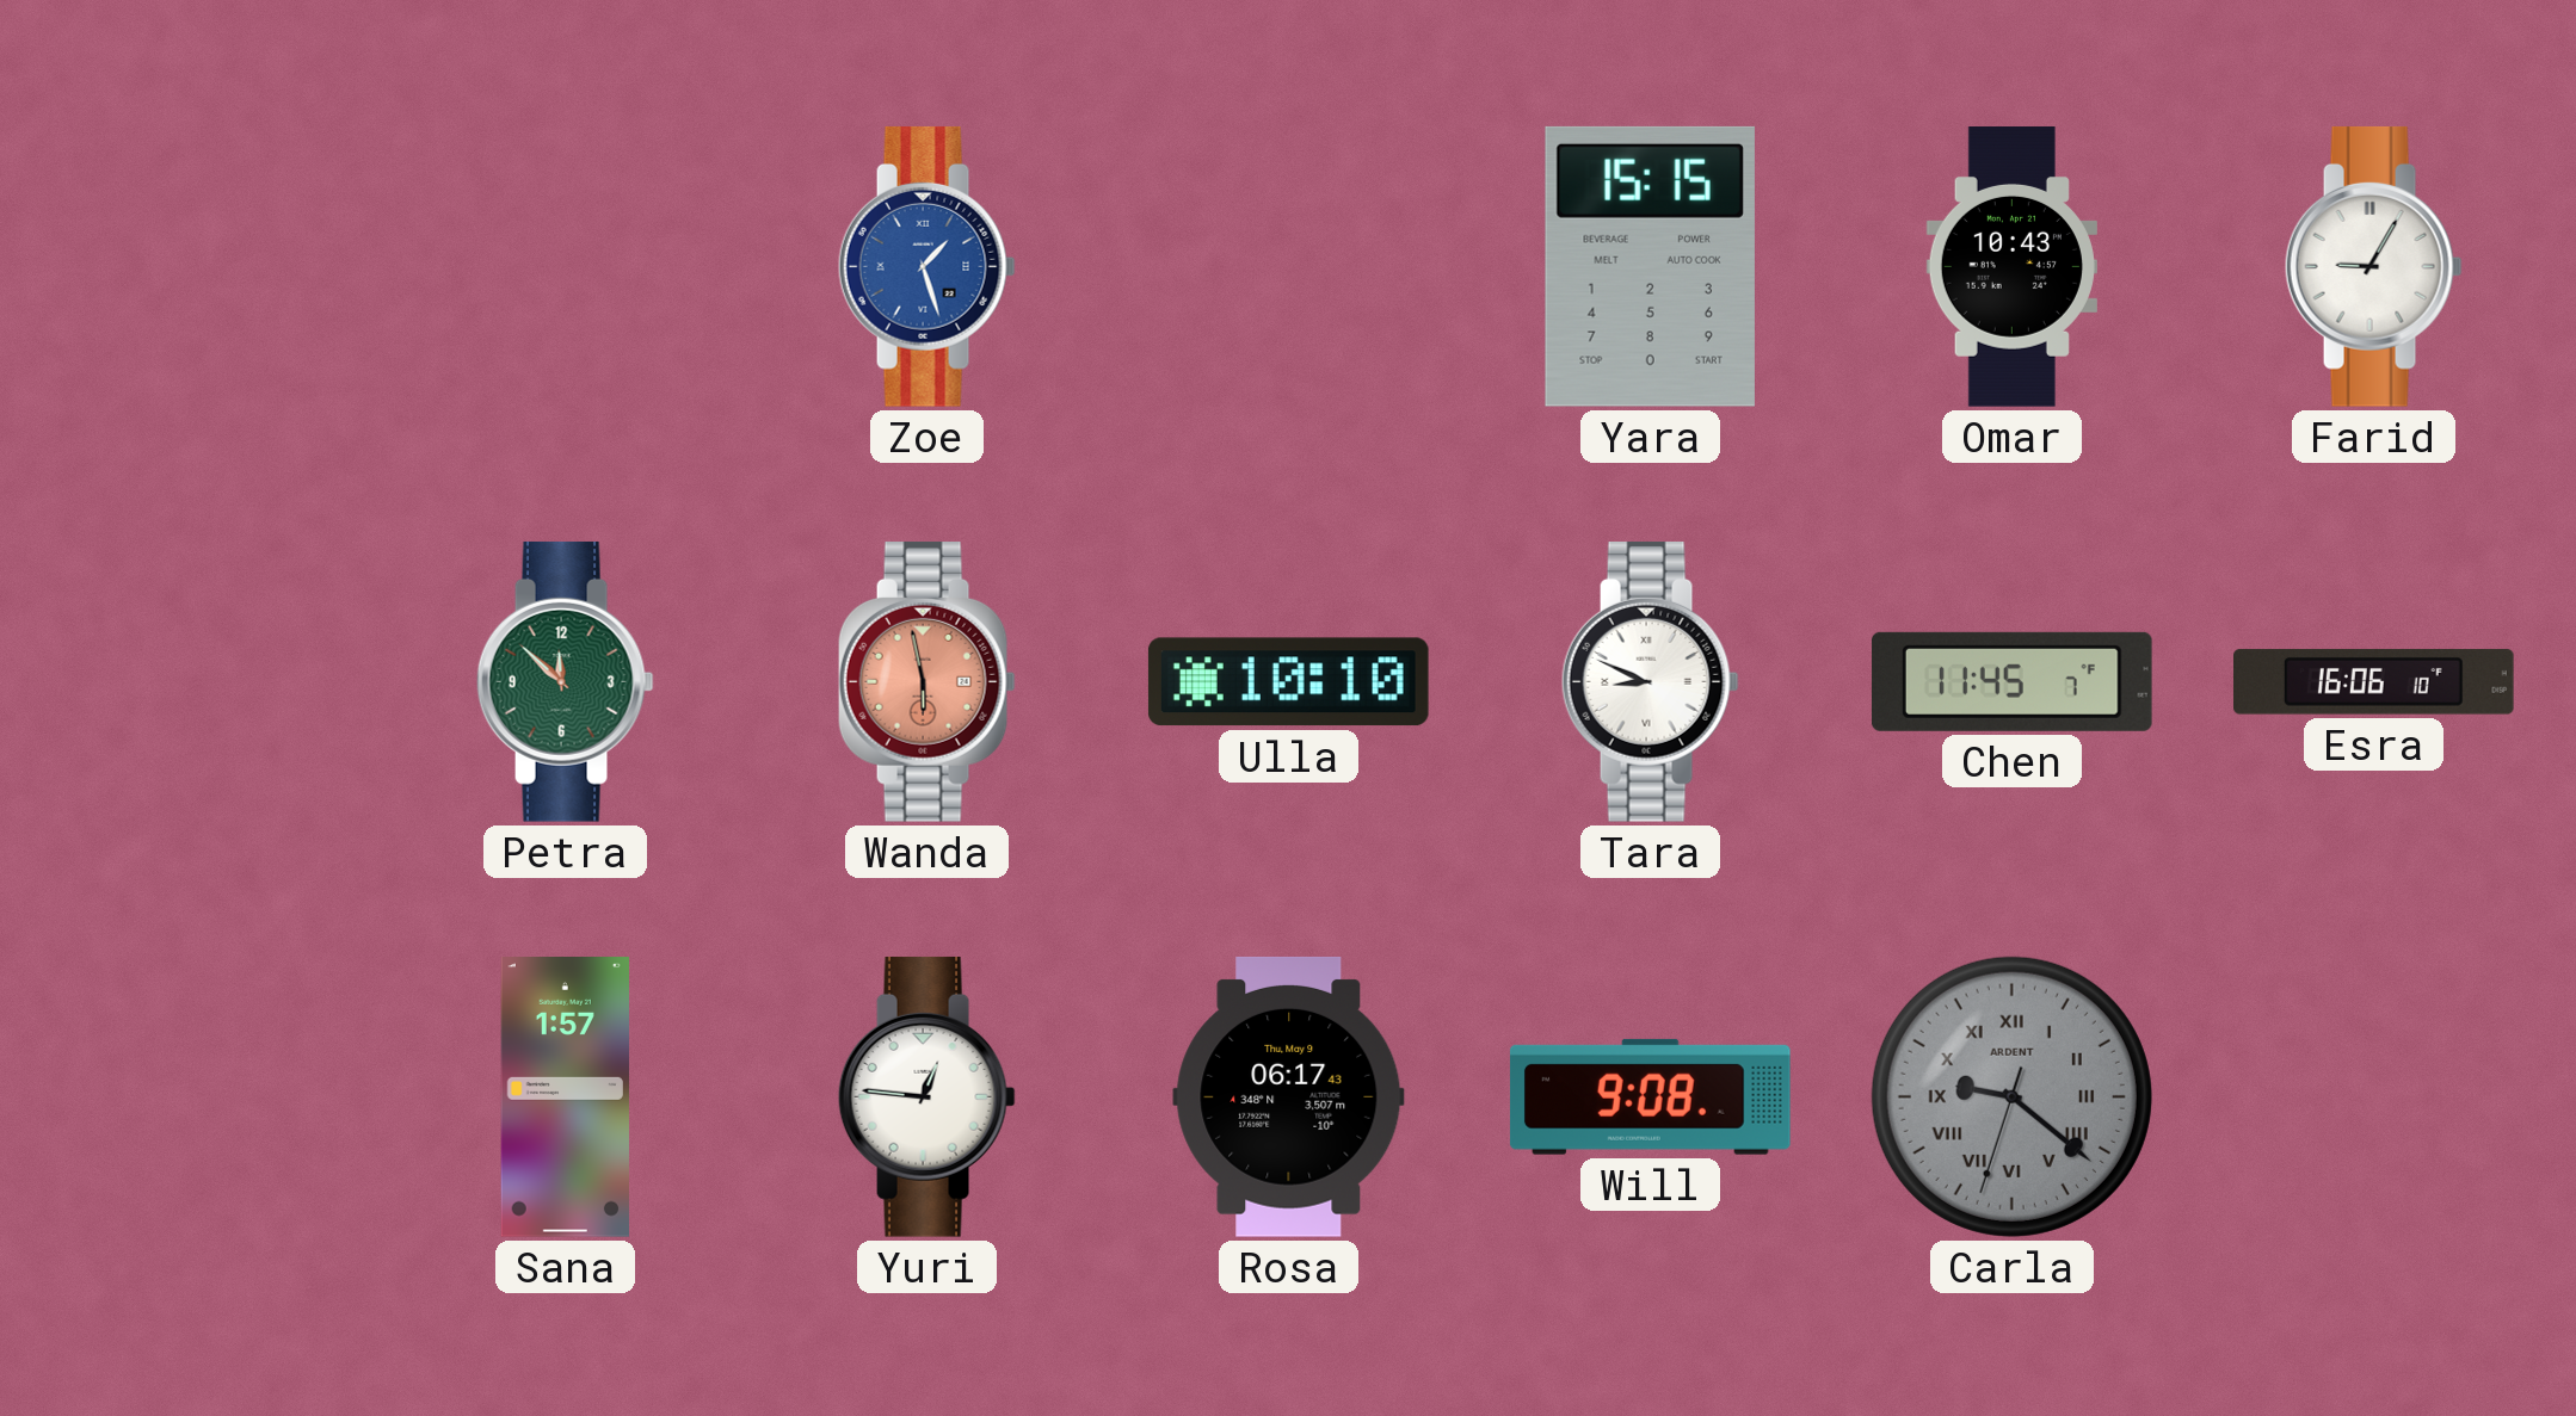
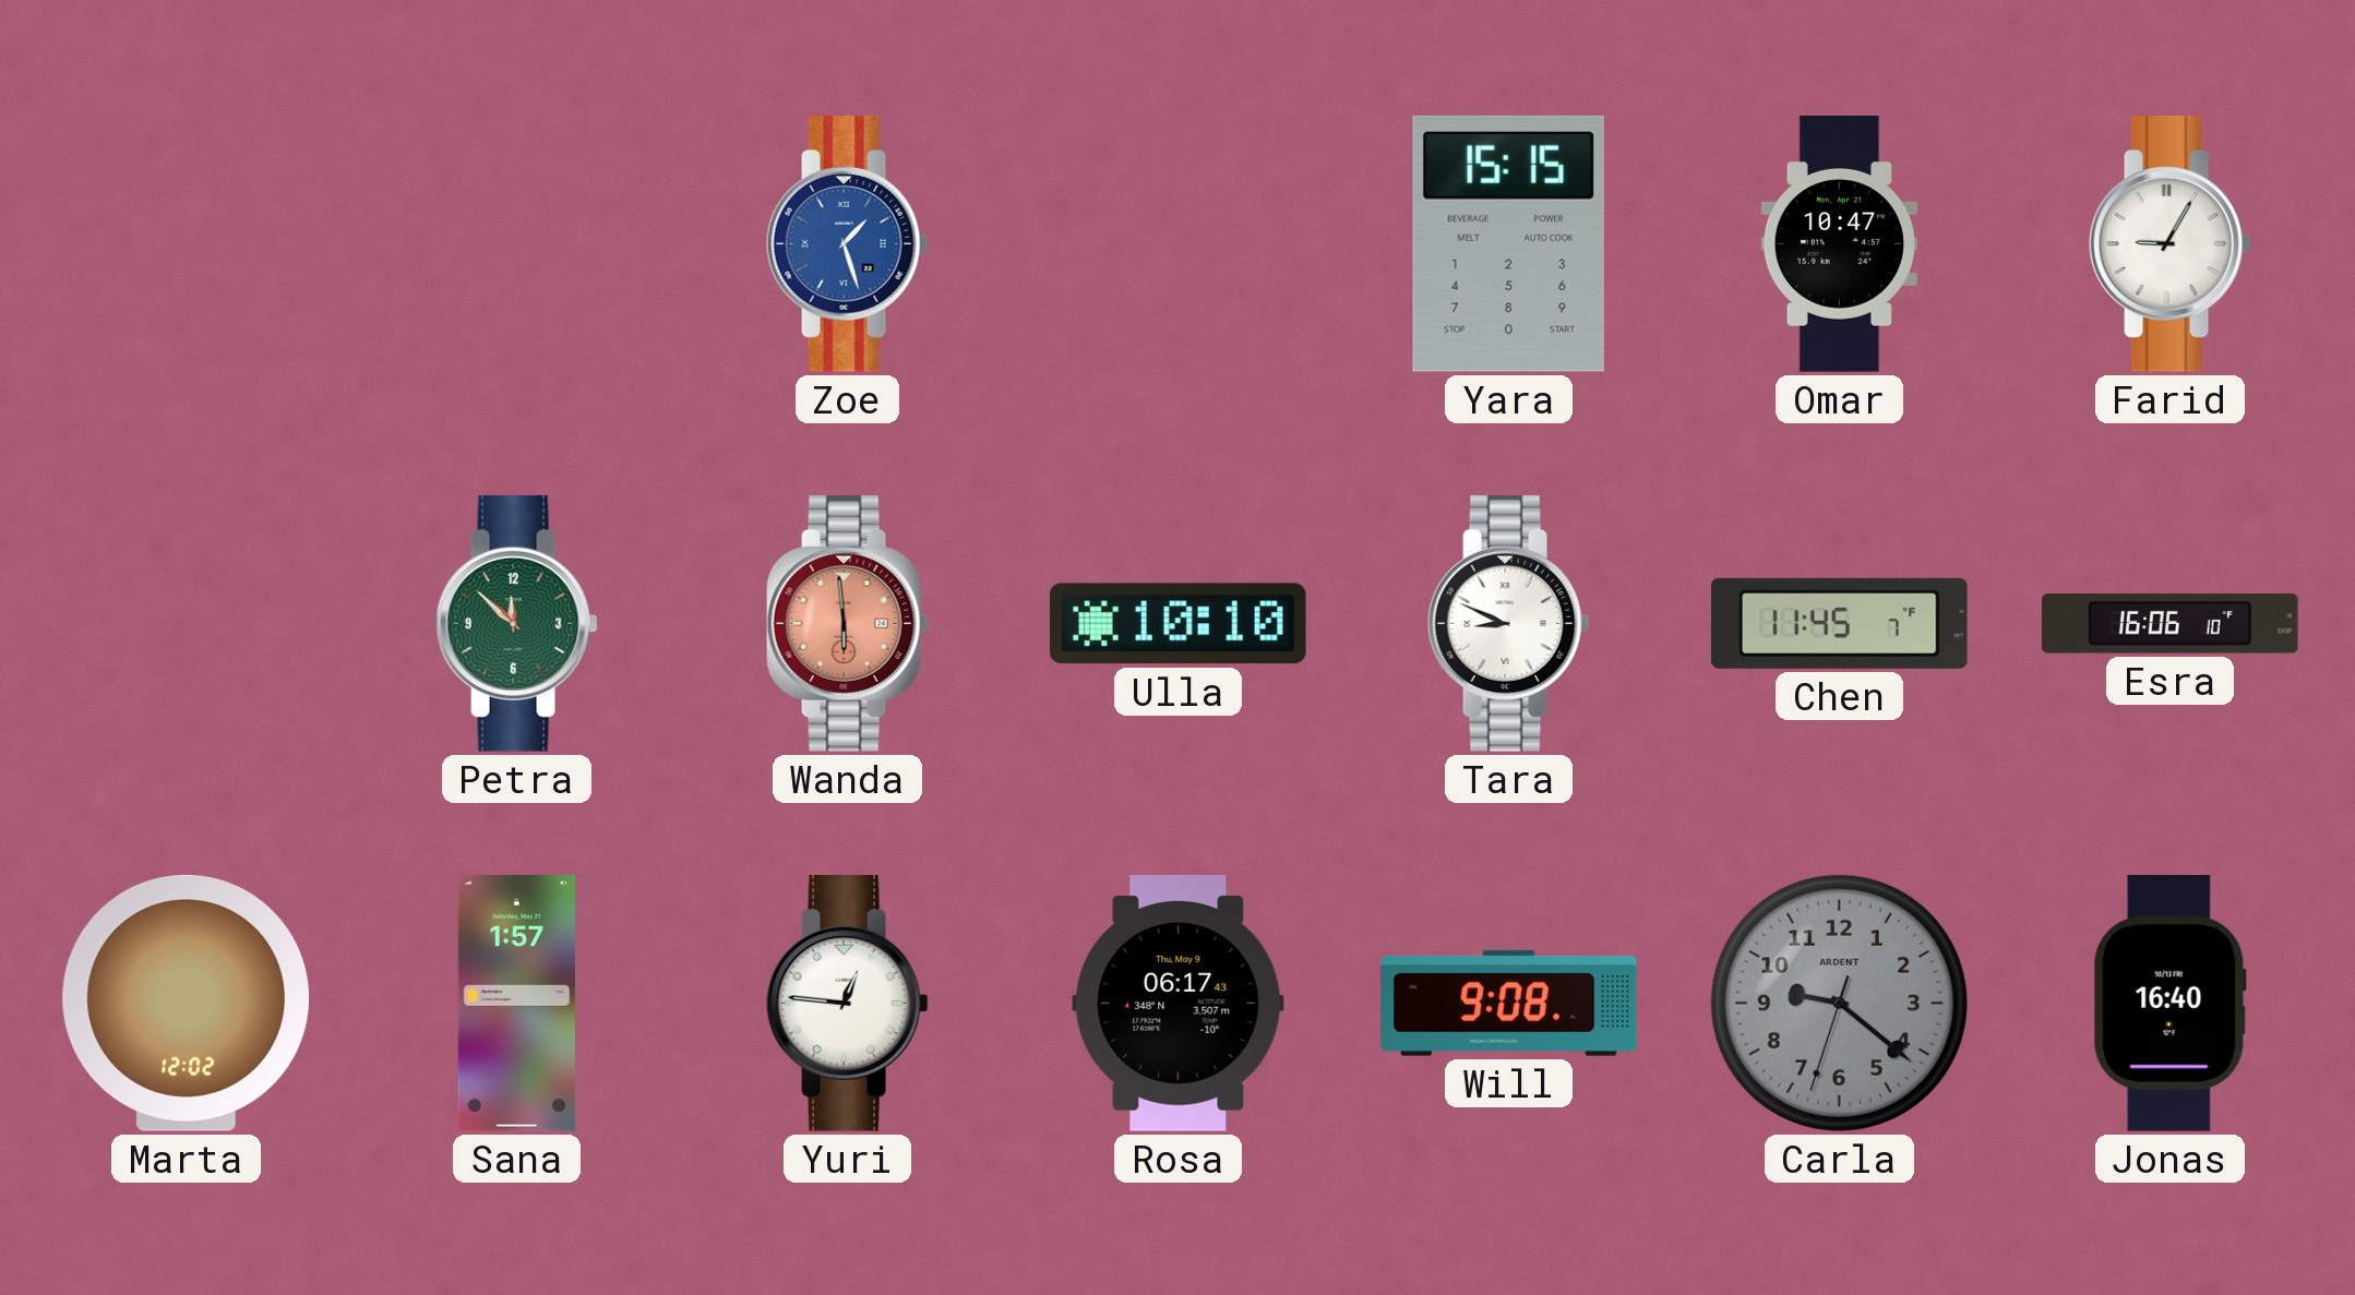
Omar: 10:43 -> 10:47
Wanda: 5:58 -> 5:59
Marta: none -> 12:02
Carla numerals: Roman -> Arabic
Jonas: none -> 16:40
